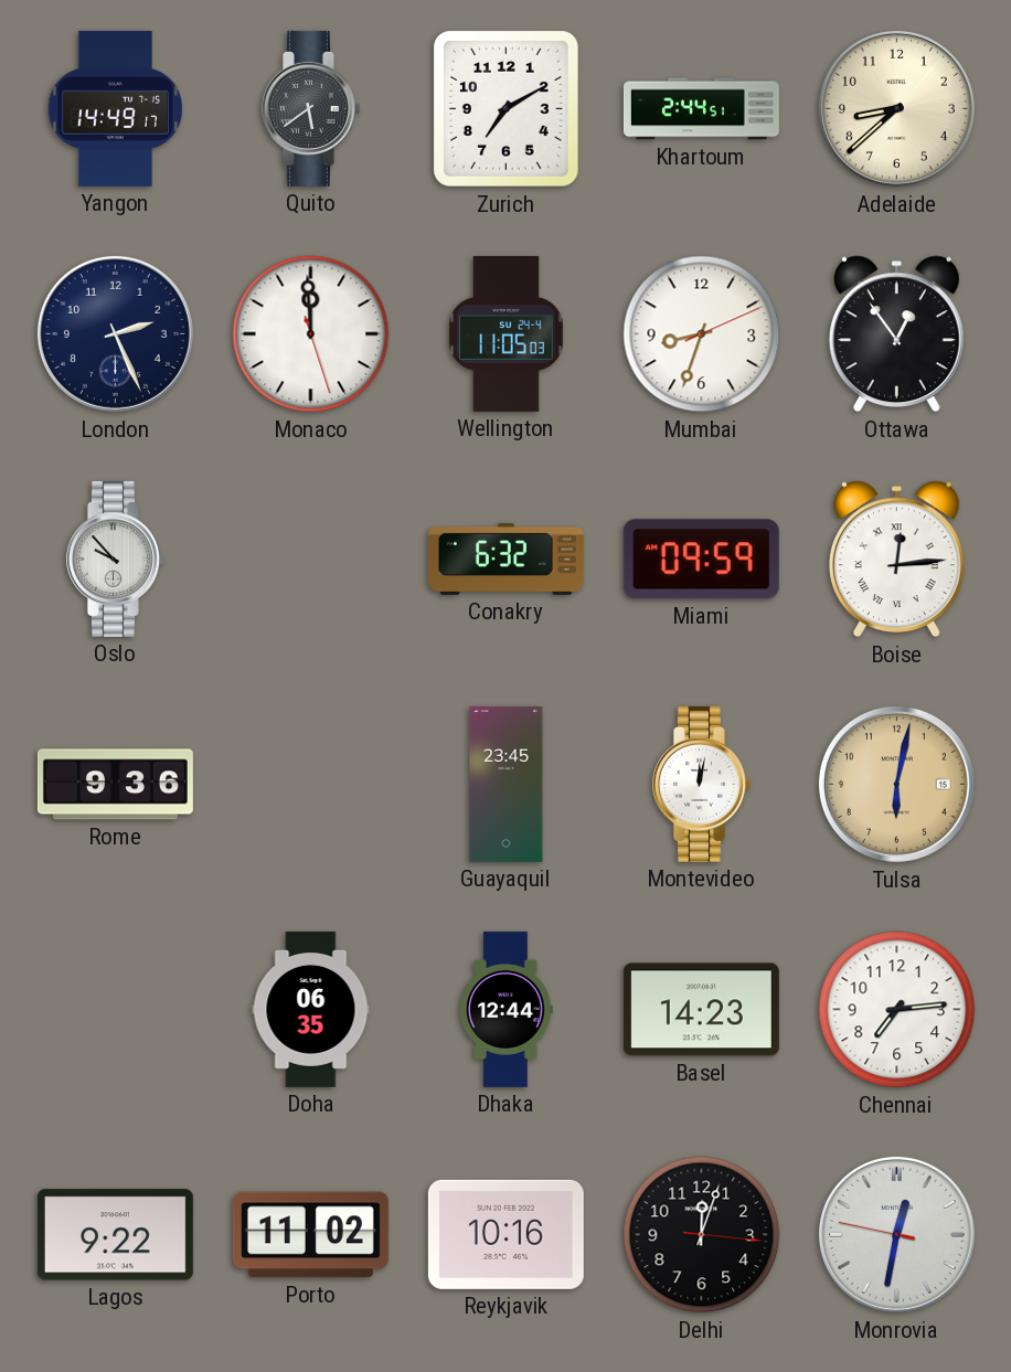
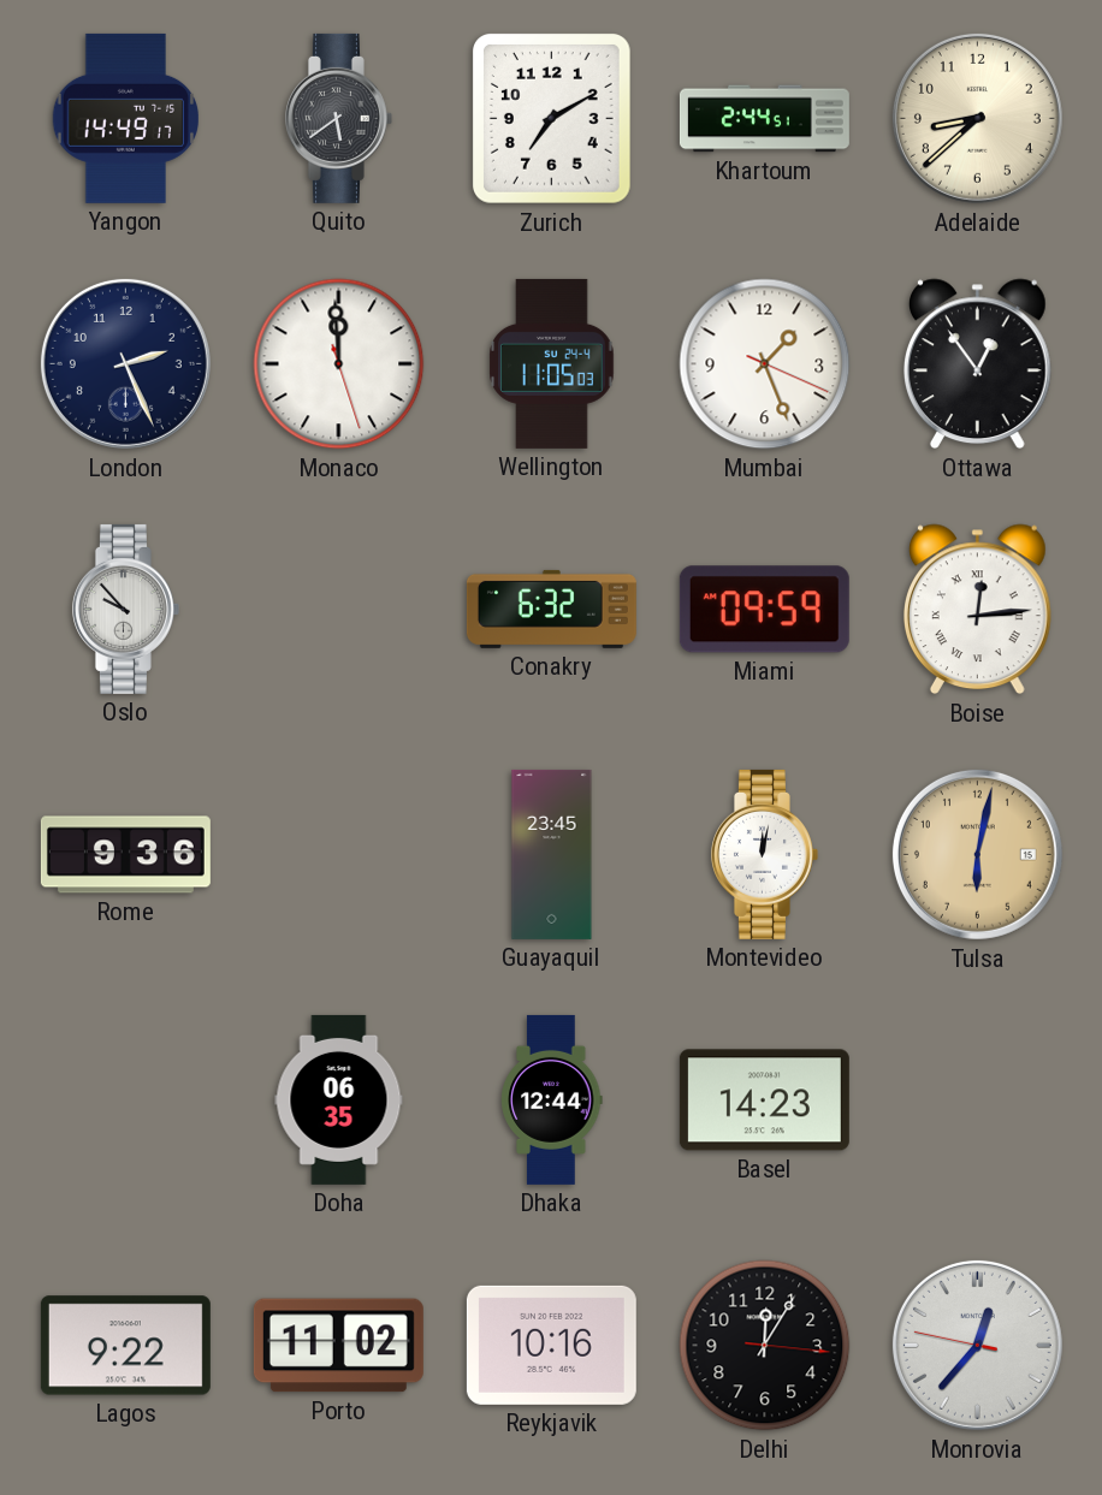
Mumbai: 8:33 -> 1:26
Chennai: 7:14 -> none
Delhi: 12:03 -> 12:05
Monrovia: 12:31 -> 12:36
